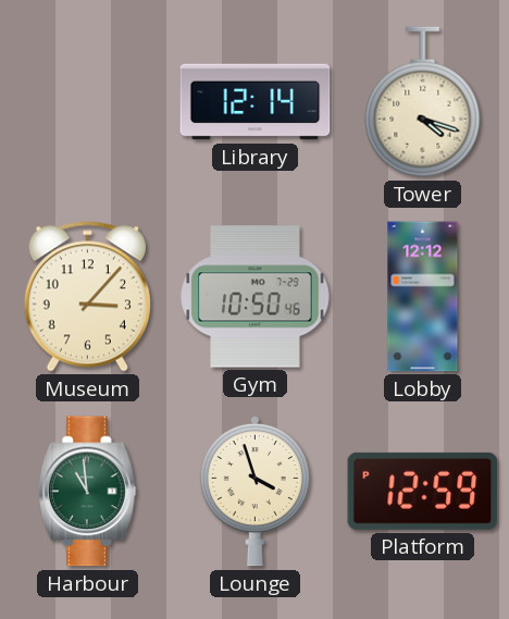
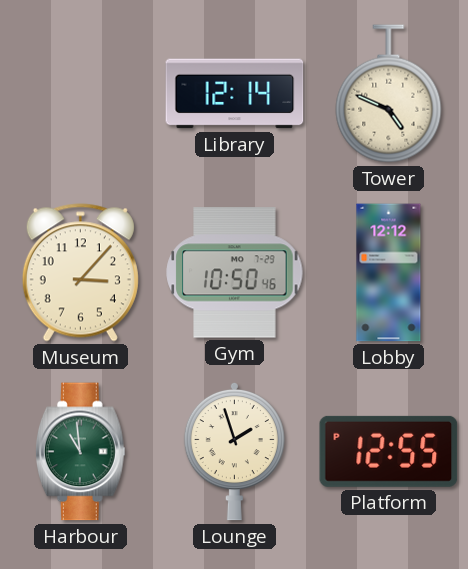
Tower: 4:18 -> 4:49
Lounge: 3:57 -> 1:57
Platform: 12:59 -> 12:55
